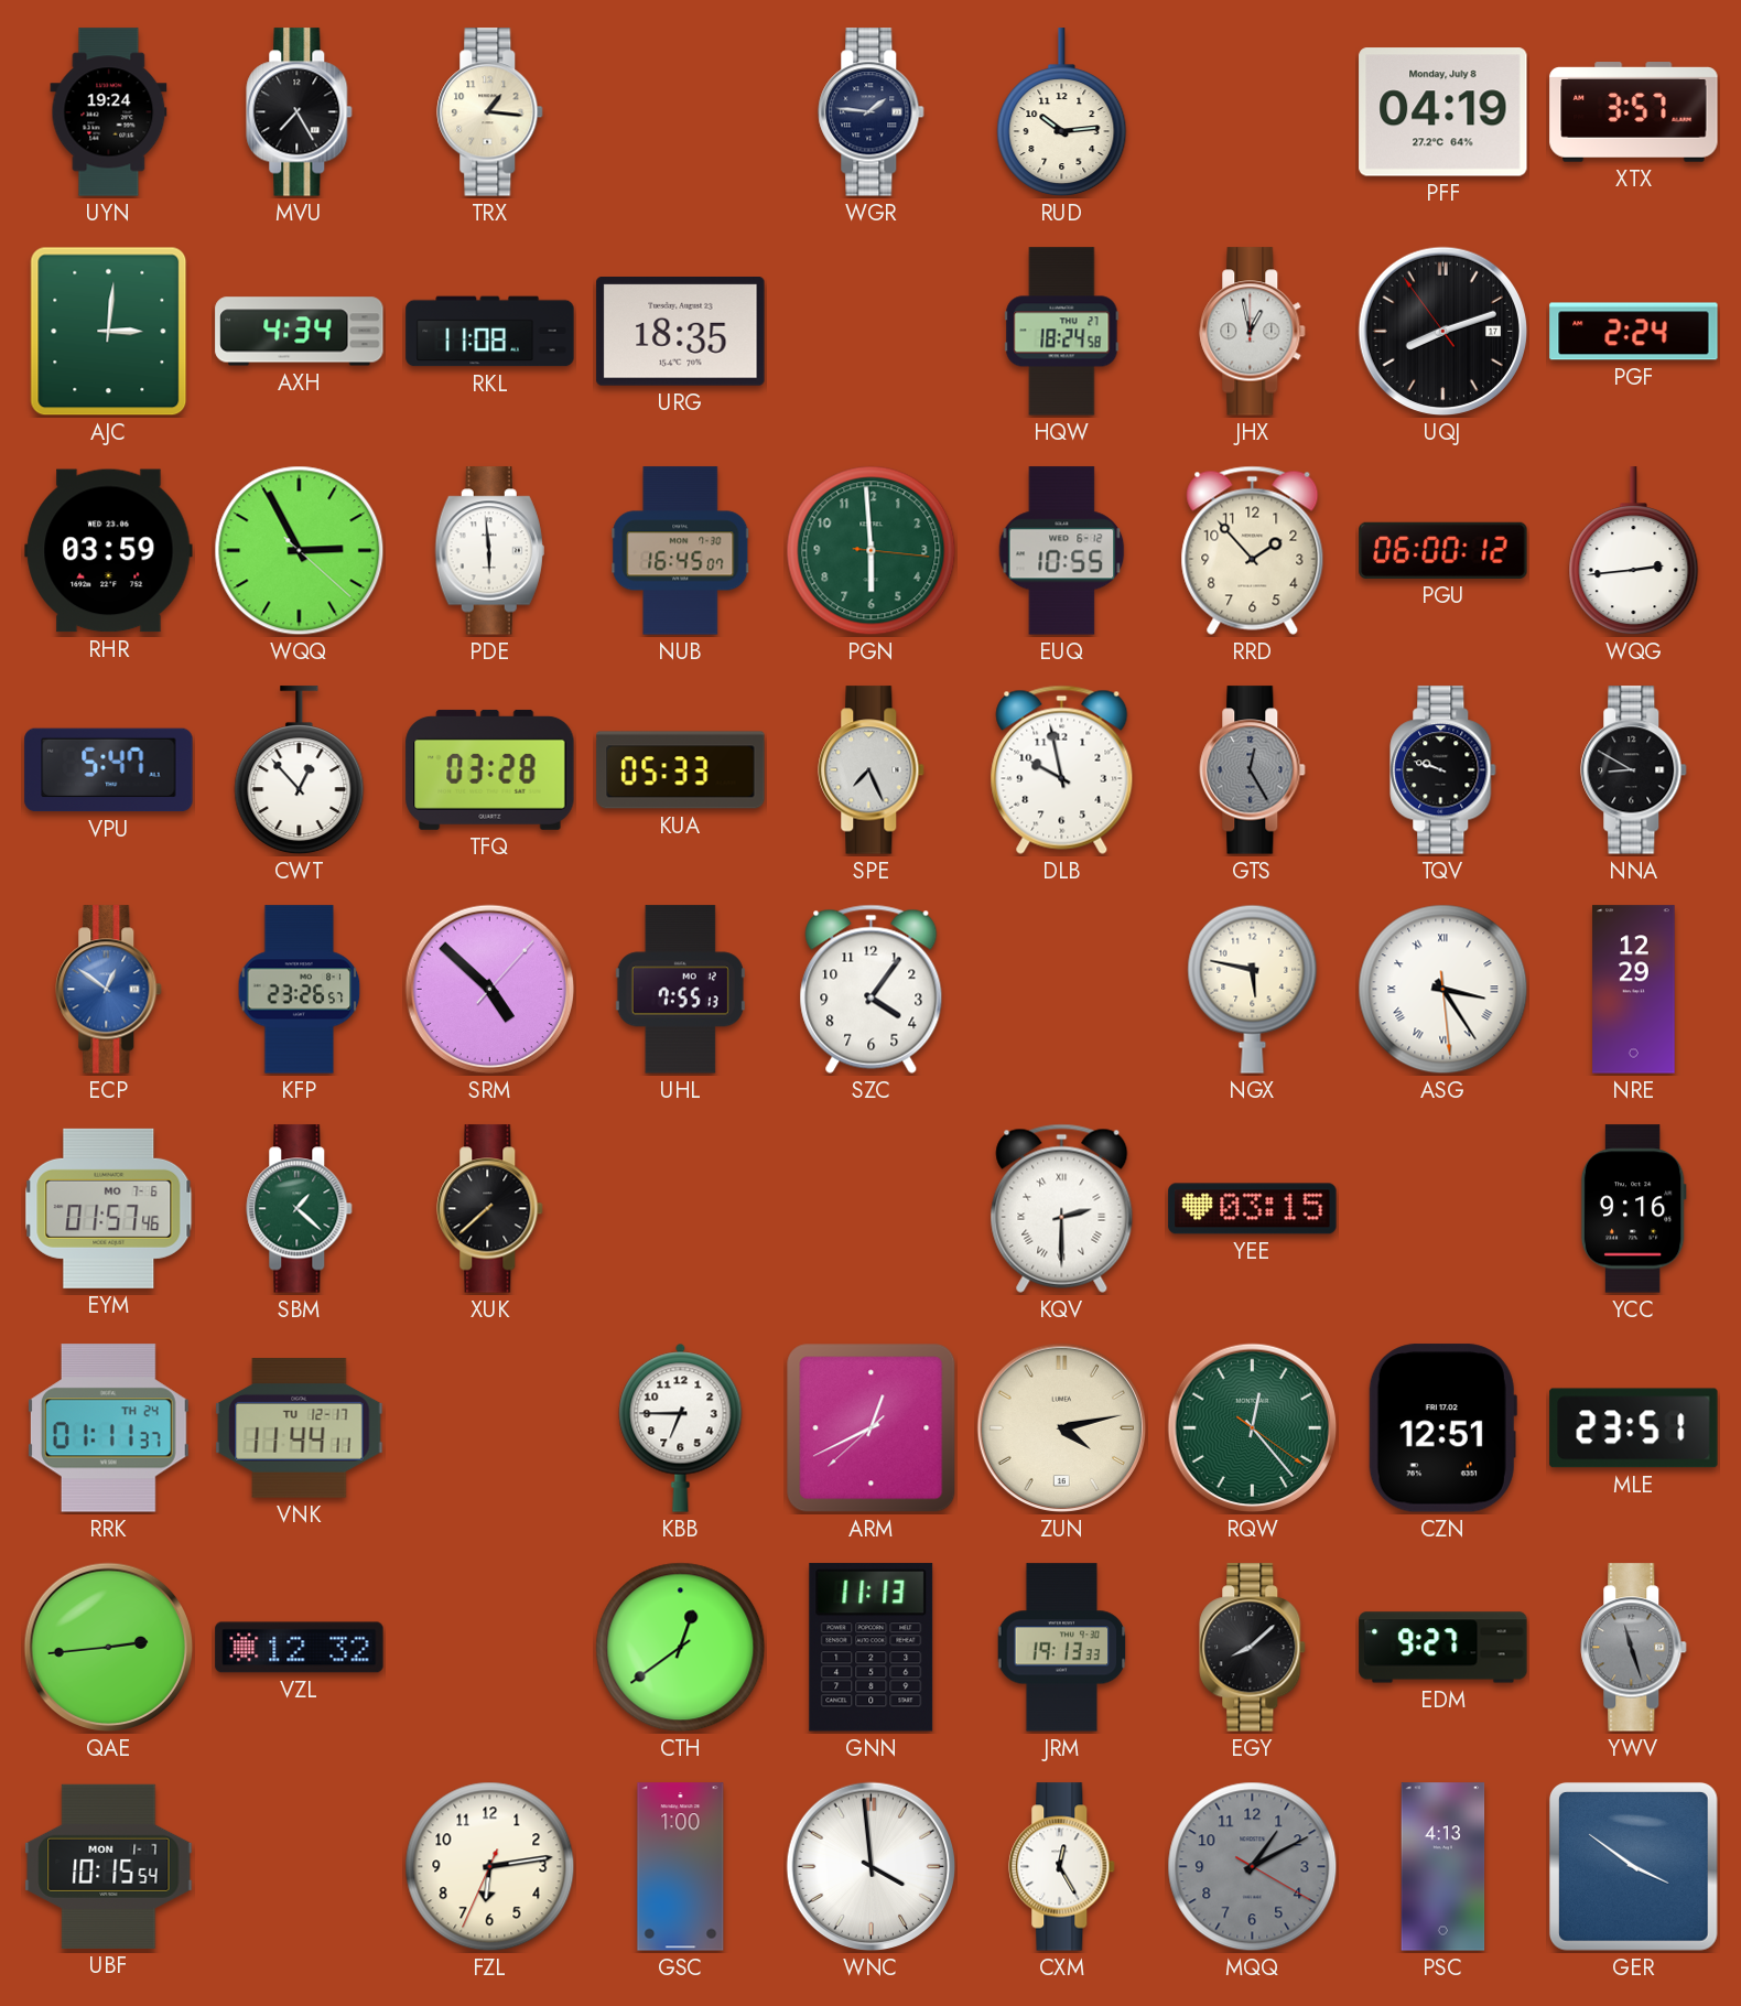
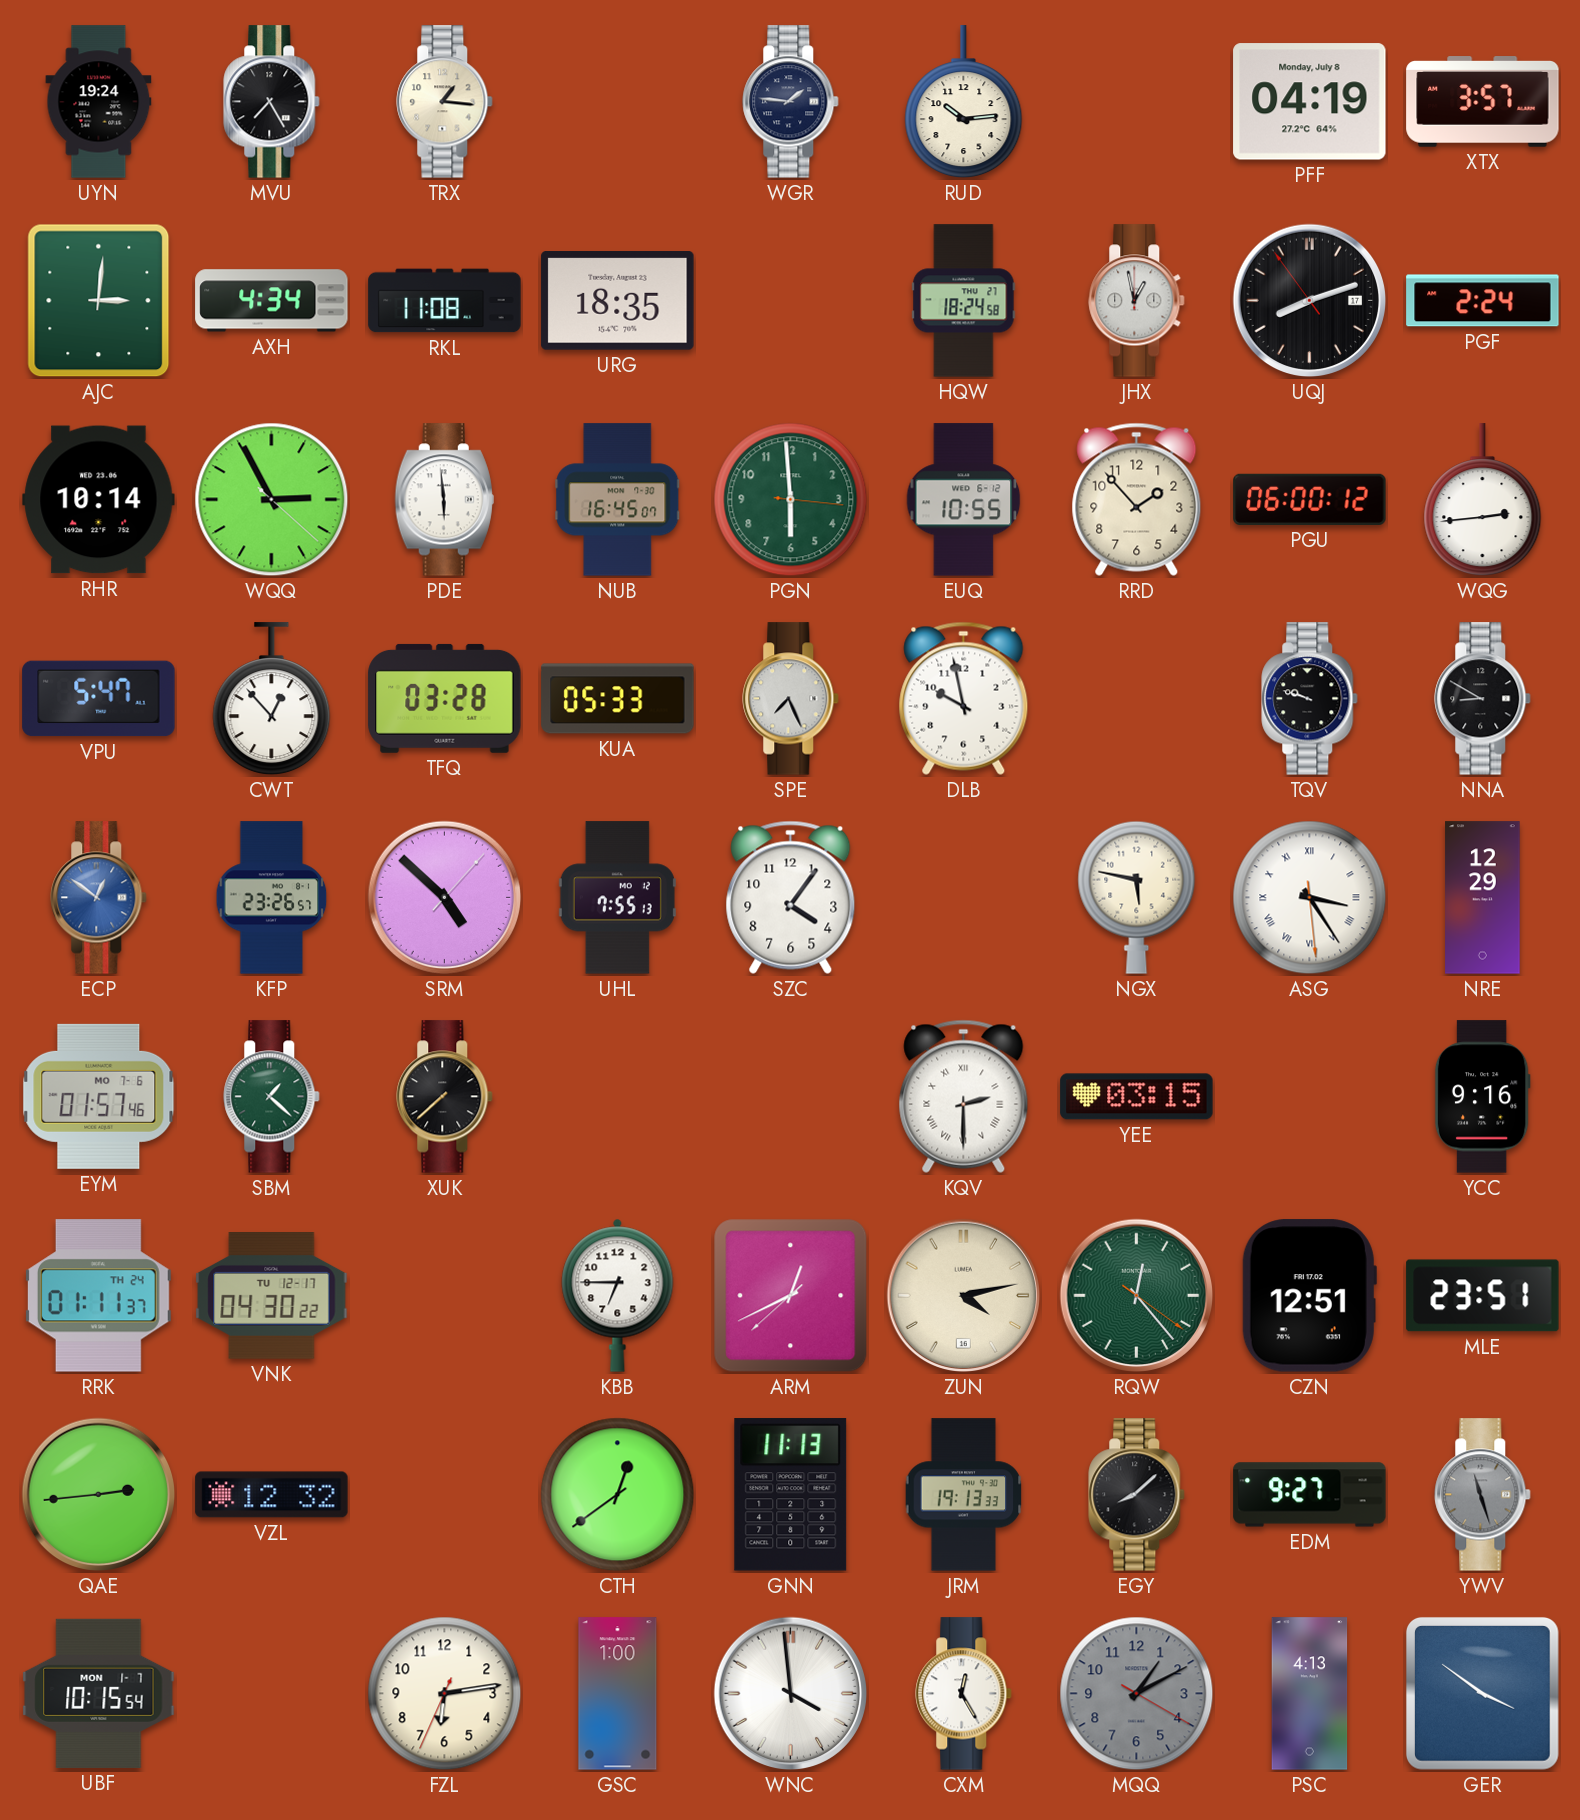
RHR: 03:59 -> 10:14
GTS: 12:25 -> none
VNK: 11:44 -> 04:30
